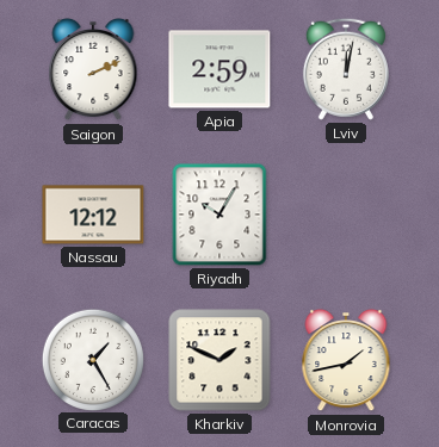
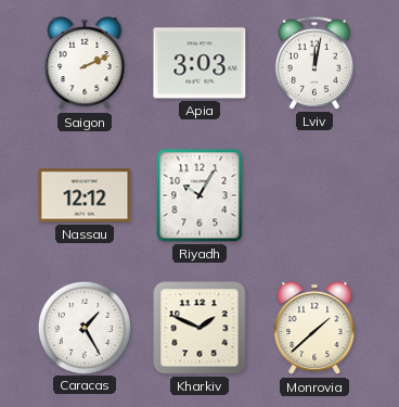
Apia: 2:59 -> 3:03
Monrovia: 1:43 -> 1:38
